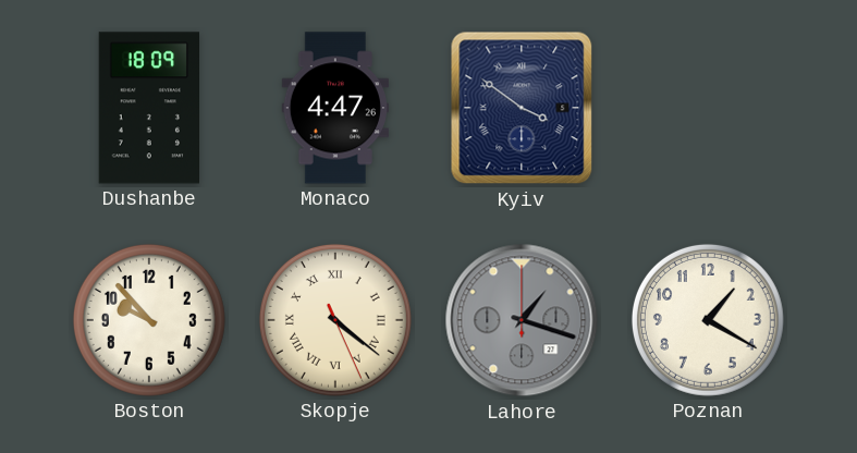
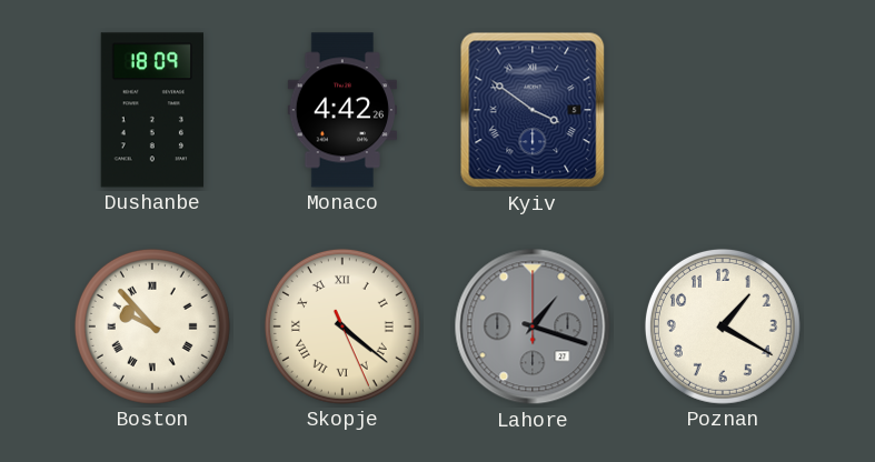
Monaco: 4:47 -> 4:42
Boston numerals: Arabic -> Roman
